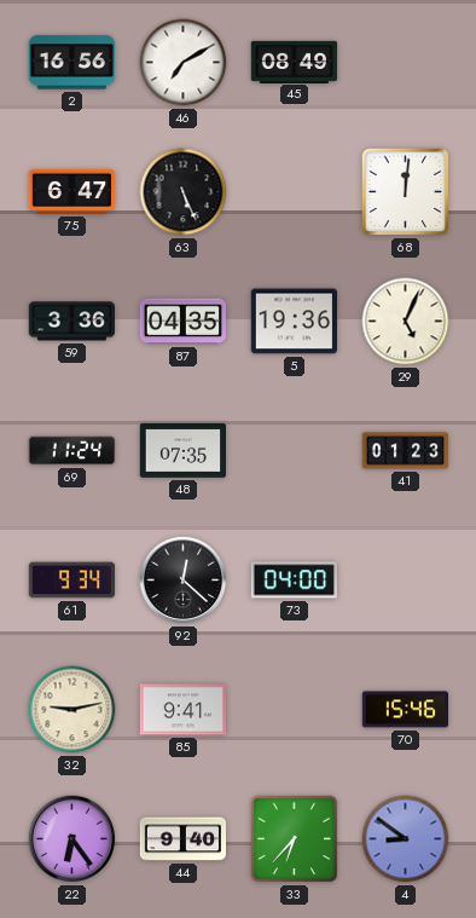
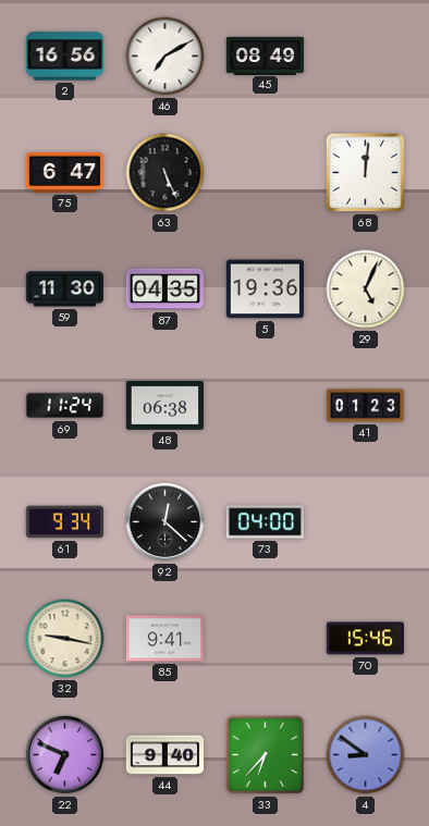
59: 3:36 -> 11:30
48: 07:35 -> 06:38
32: 9:13 -> 9:17
22: 6:24 -> 6:49
